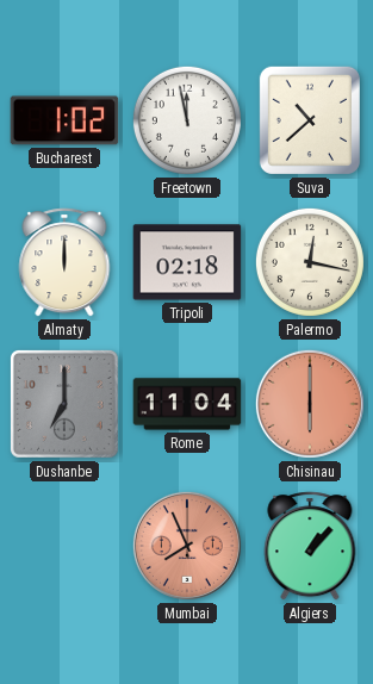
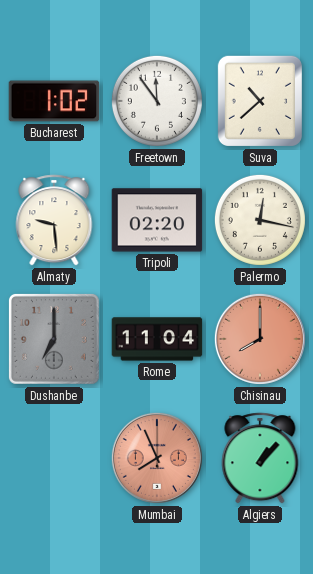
Freetown: 11:58 -> 11:54
Almaty: 12:00 -> 9:29
Tripoli: 02:18 -> 02:20
Chisinau: 6:00 -> 8:00
